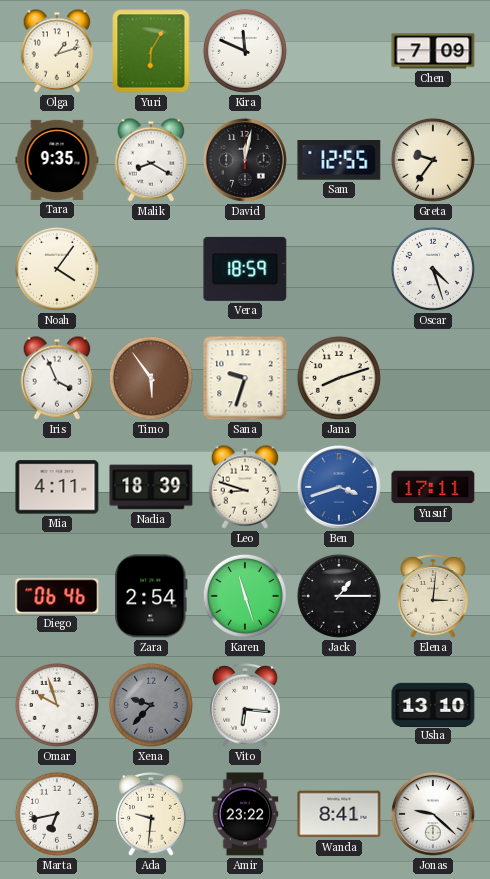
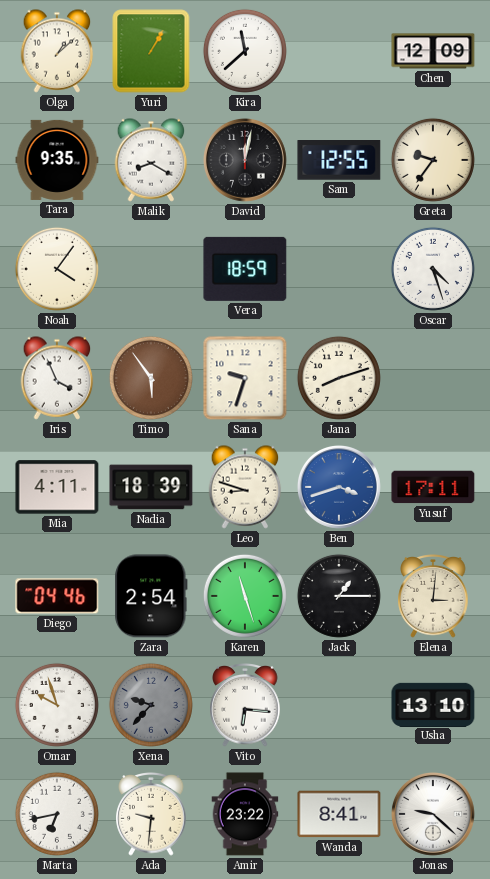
Olga: 1:12 -> 1:08
Yuri: 6:05 -> 1:05
Kira: 11:49 -> 11:38
Chen: 7:09 -> 12:09
Diego: 06:46 -> 04:46
